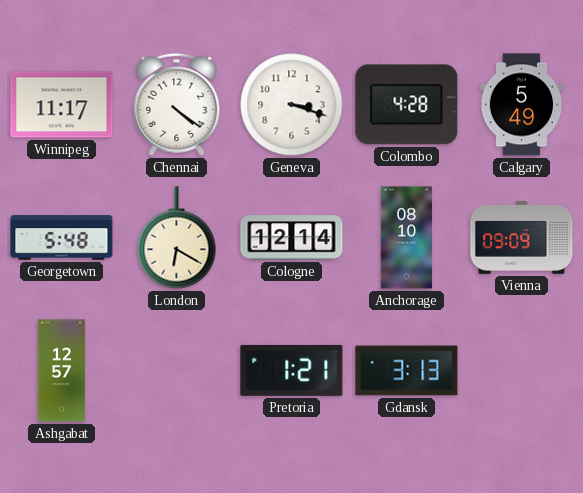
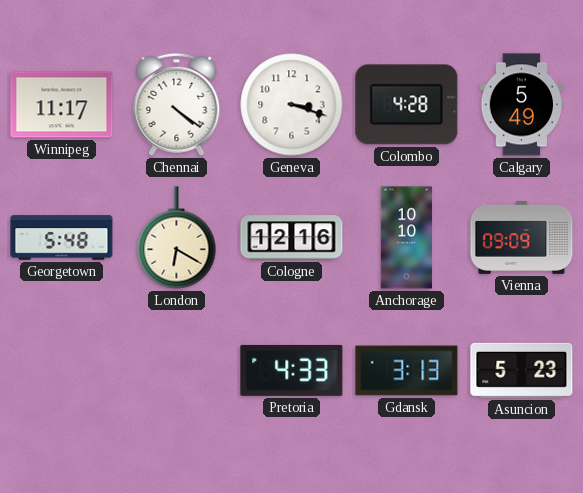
Cologne: 12:14 -> 12:16
Anchorage: 08:10 -> 10:10
Ashgabat: 12:57 -> none
Pretoria: 1:21 -> 4:33
Asuncion: none -> 5:23
